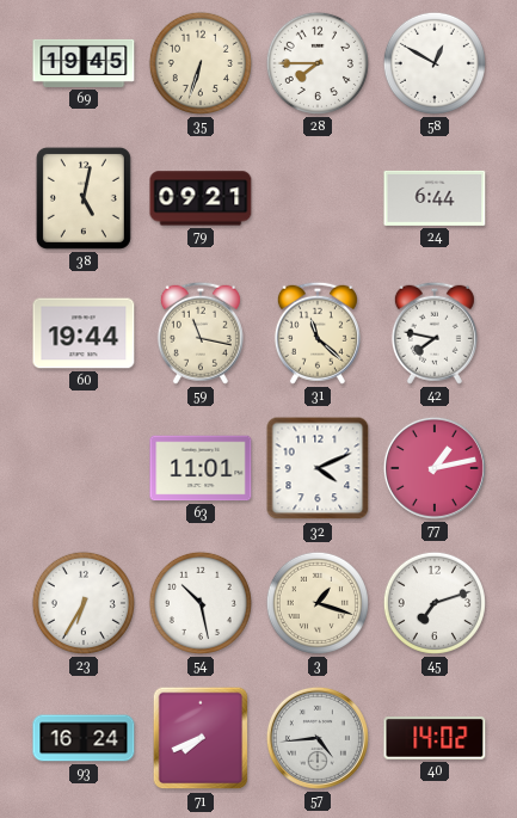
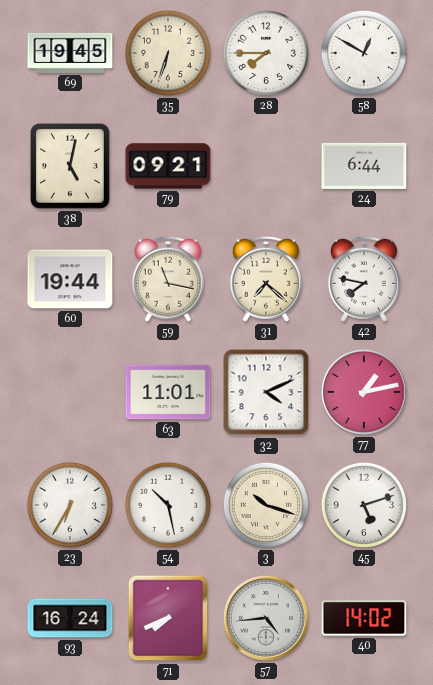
31: 11:22 -> 7:22
3: 1:18 -> 10:18
45: 7:12 -> 5:12
